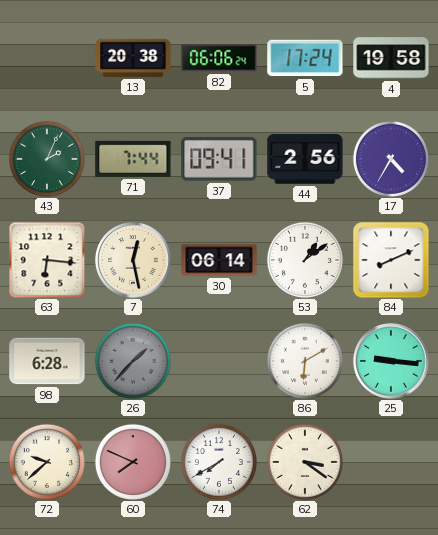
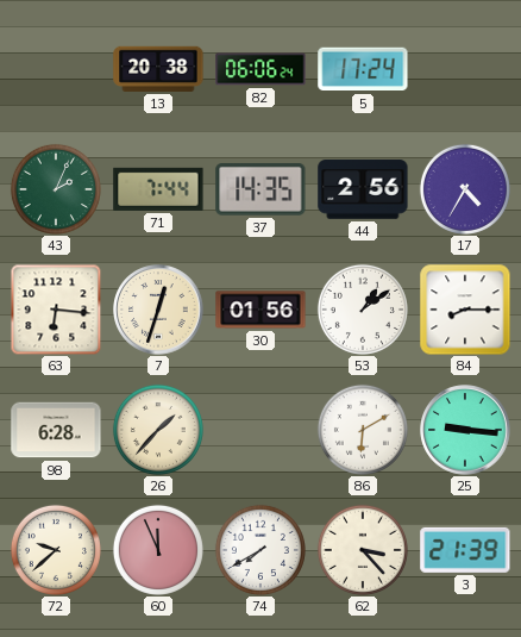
4: 19:58 -> none
37: 09:41 -> 14:35
7: 12:28 -> 12:33
30: 06:14 -> 01:56
84: 8:11 -> 8:15
26 dial: grey -> cream
60: 7:49 -> 11:56
62: 3:21 -> 3:23
3: none -> 21:39
